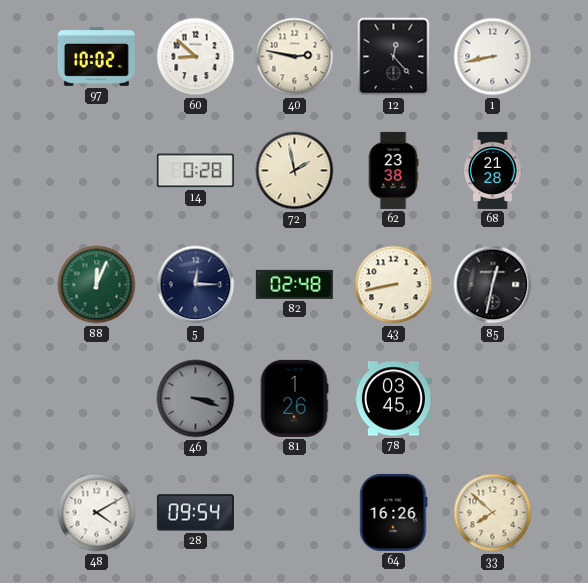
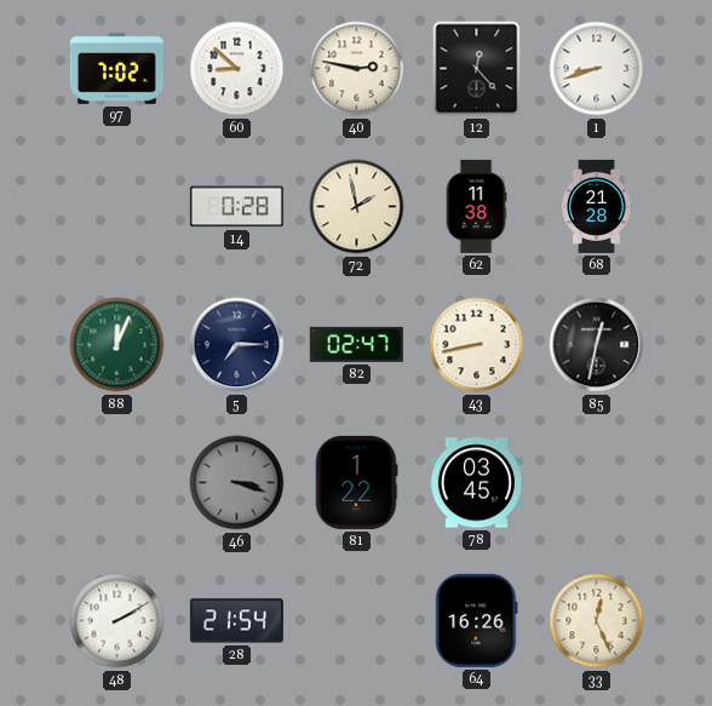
97: 10:02 -> 7:02
1: 8:43 -> 8:42
62: 23:38 -> 11:38
5: 12:15 -> 7:15
82: 02:48 -> 02:47
81: 1:26 -> 1:22
48: 4:10 -> 2:10
28: 09:54 -> 21:54
33: 7:52 -> 12:26
